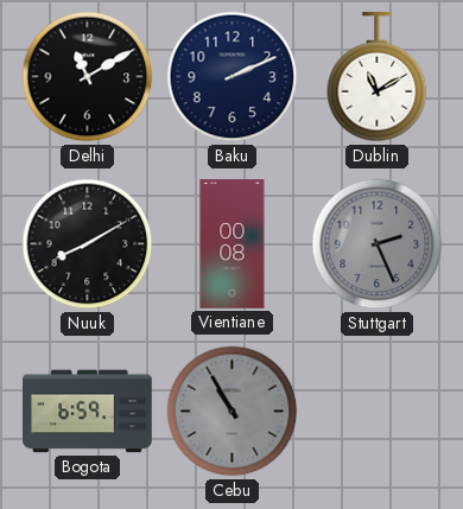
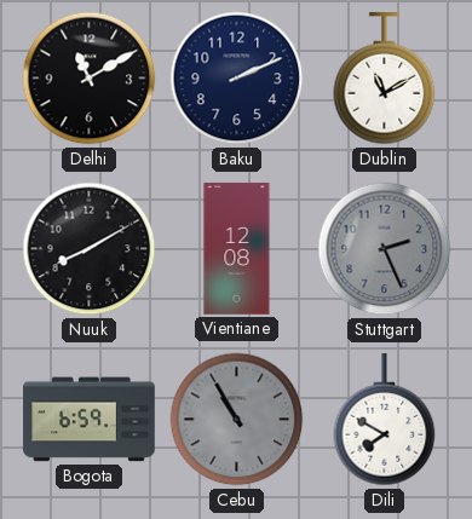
Vientiane: 00:08 -> 12:08
Dili: none -> 7:50
